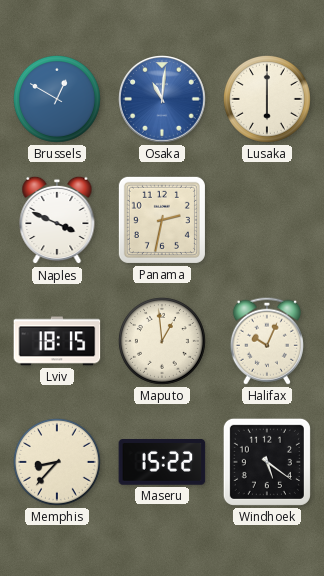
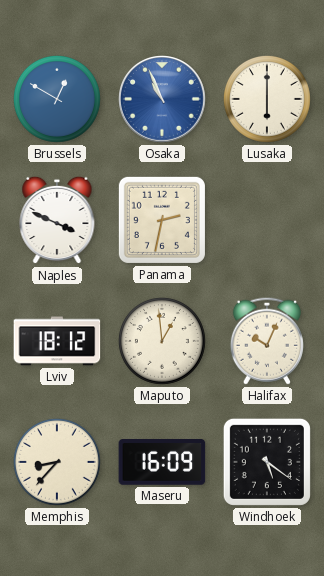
Osaka: 11:01 -> 10:56
Lviv: 18:15 -> 18:12
Maseru: 15:22 -> 16:09
